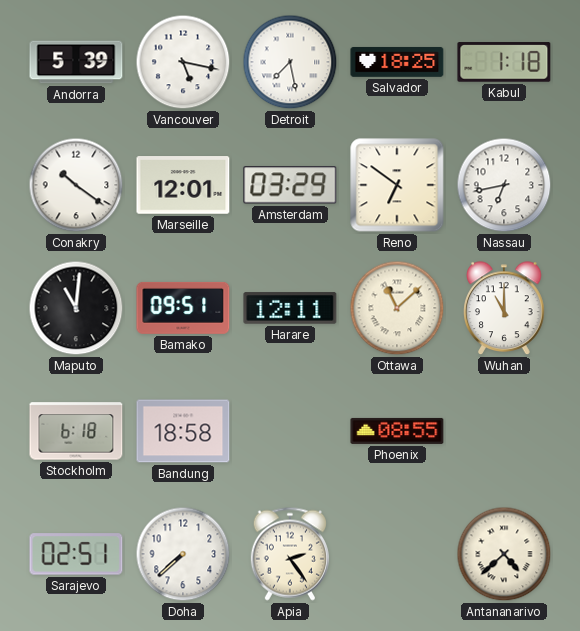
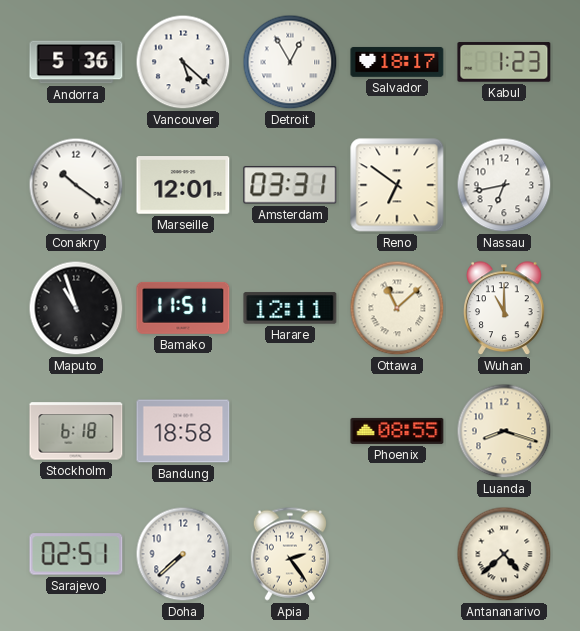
Andorra: 5:39 -> 5:36
Vancouver: 5:17 -> 5:22
Detroit: 7:28 -> 12:55
Salvador: 18:25 -> 18:17
Kabul: 1:18 -> 1:23
Amsterdam: 03:29 -> 03:31
Maputo: 11:01 -> 10:57
Bamako: 09:51 -> 11:51
Luanda: none -> 8:18
